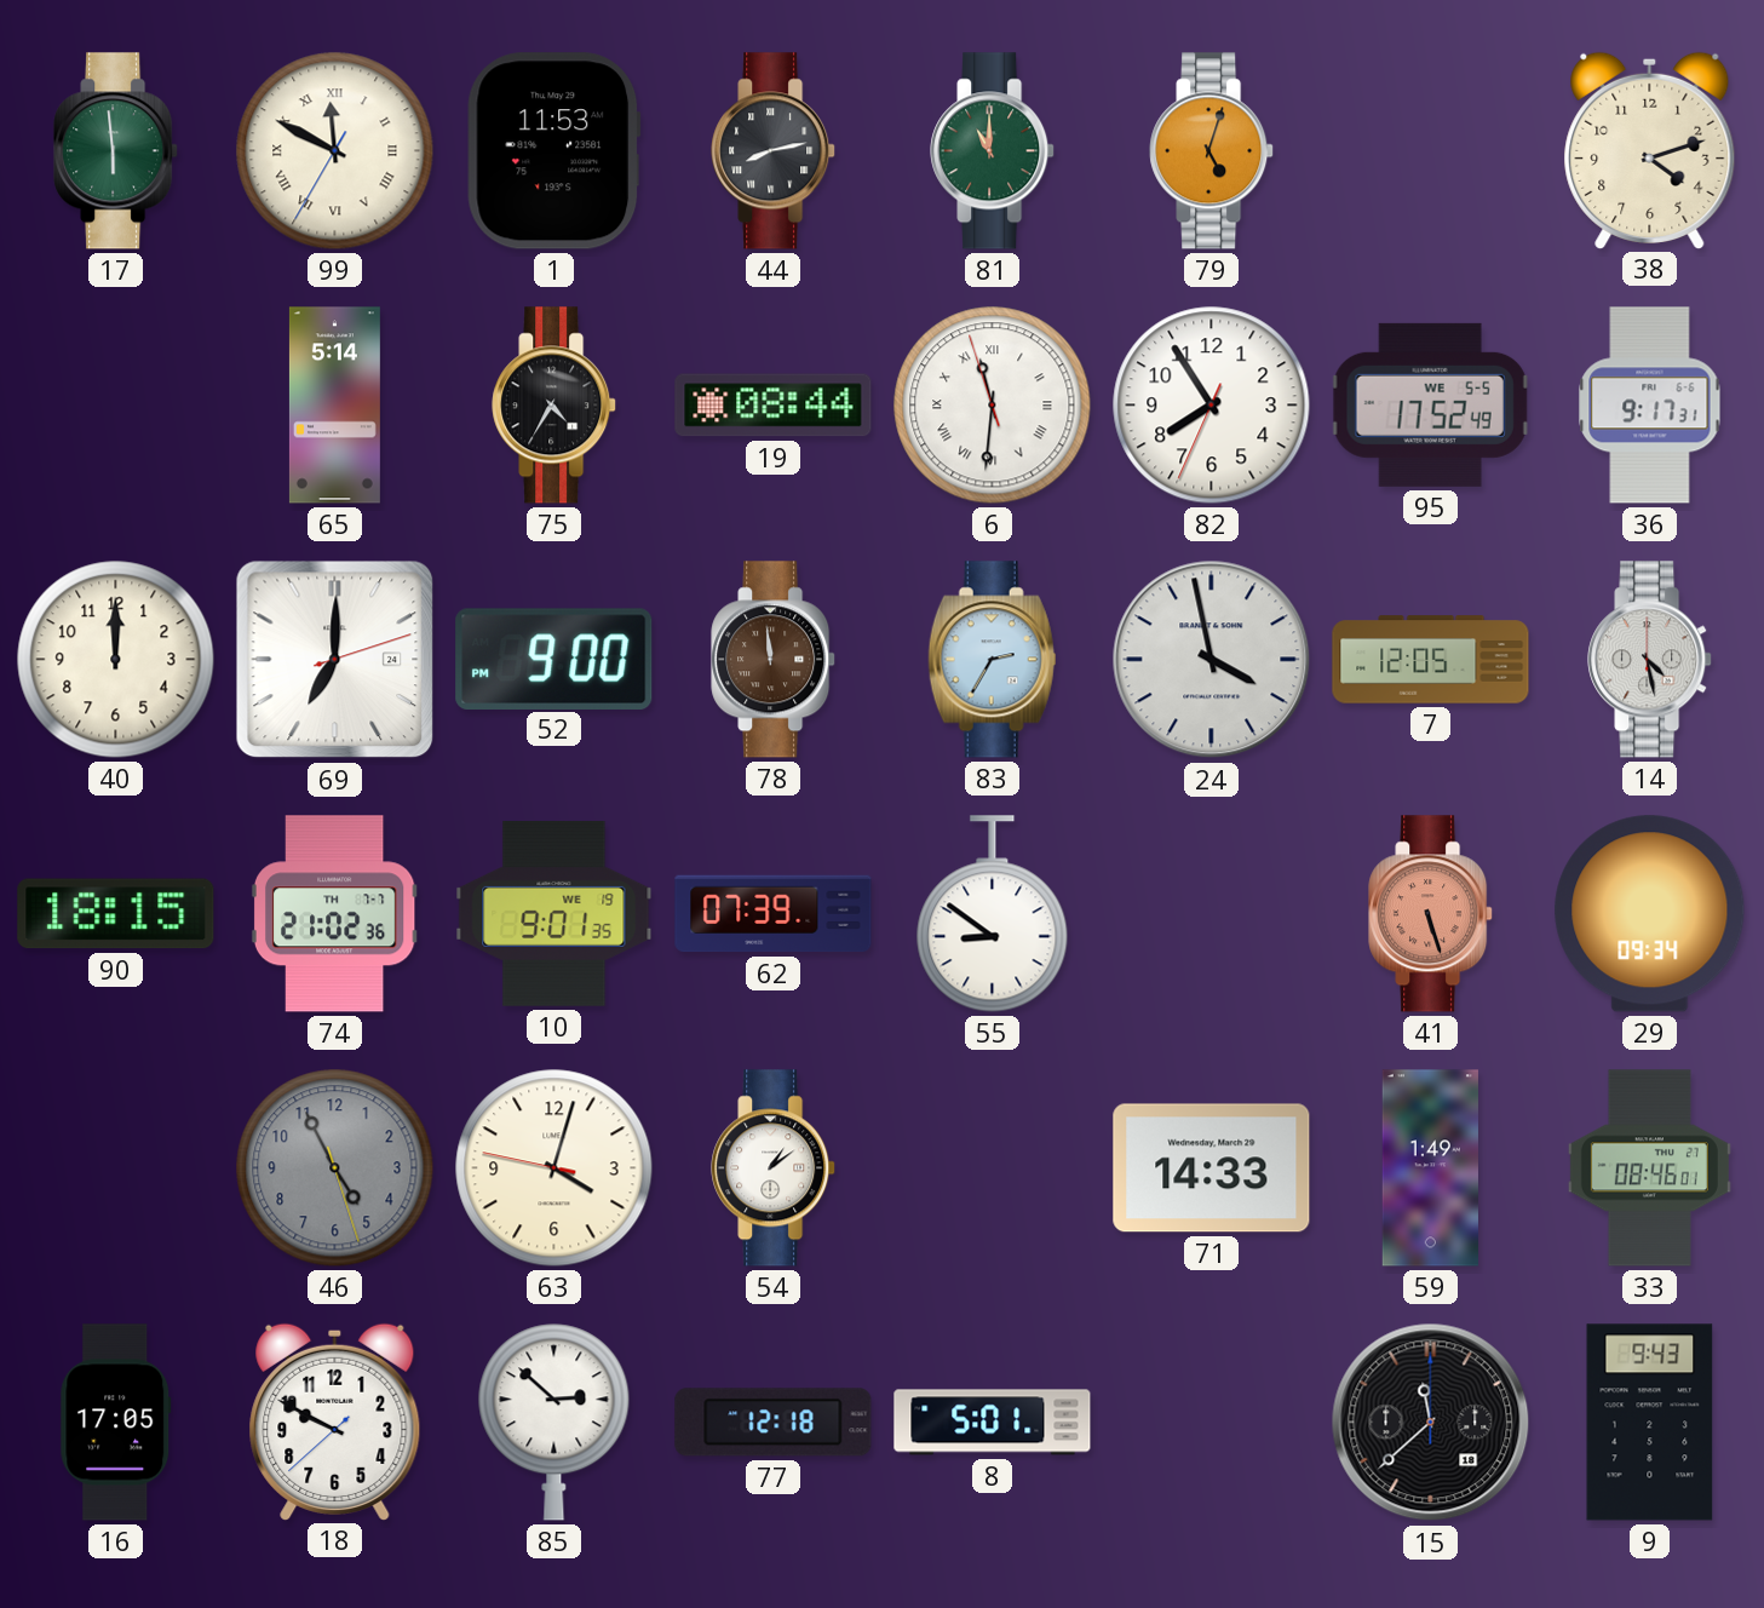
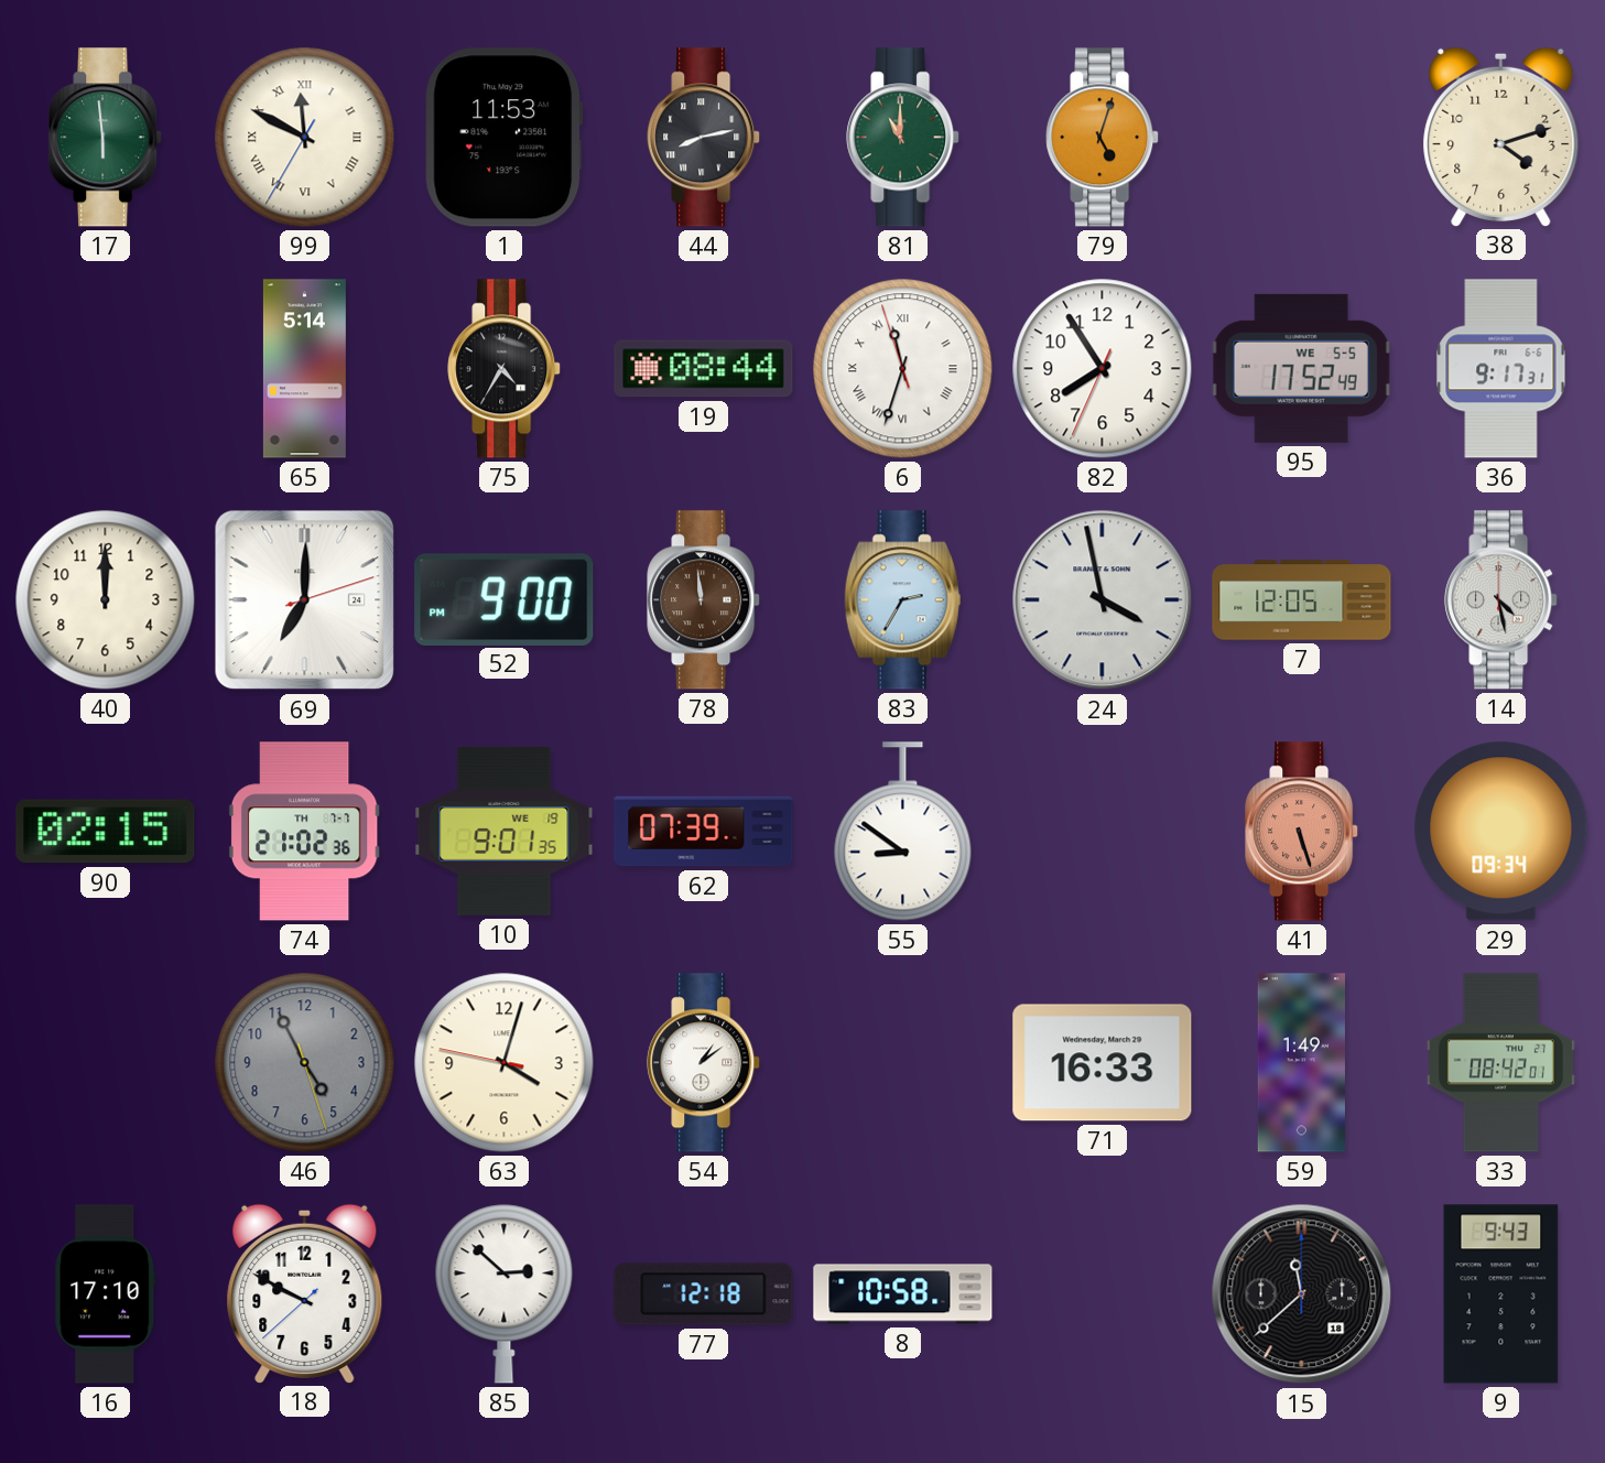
6: 11:30 -> 11:32
90: 18:15 -> 02:15
71: 14:33 -> 16:33
33: 08:46 -> 08:42
16: 17:05 -> 17:10
8: 5:01 -> 10:58
